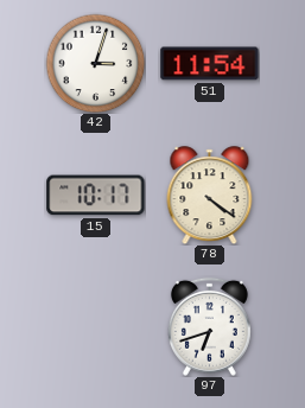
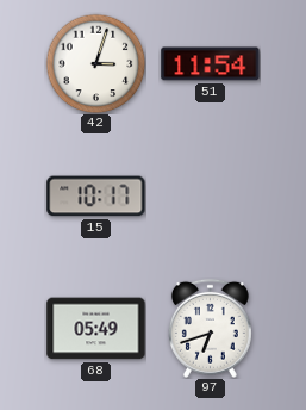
78: 4:21 -> none
68: none -> 05:49
